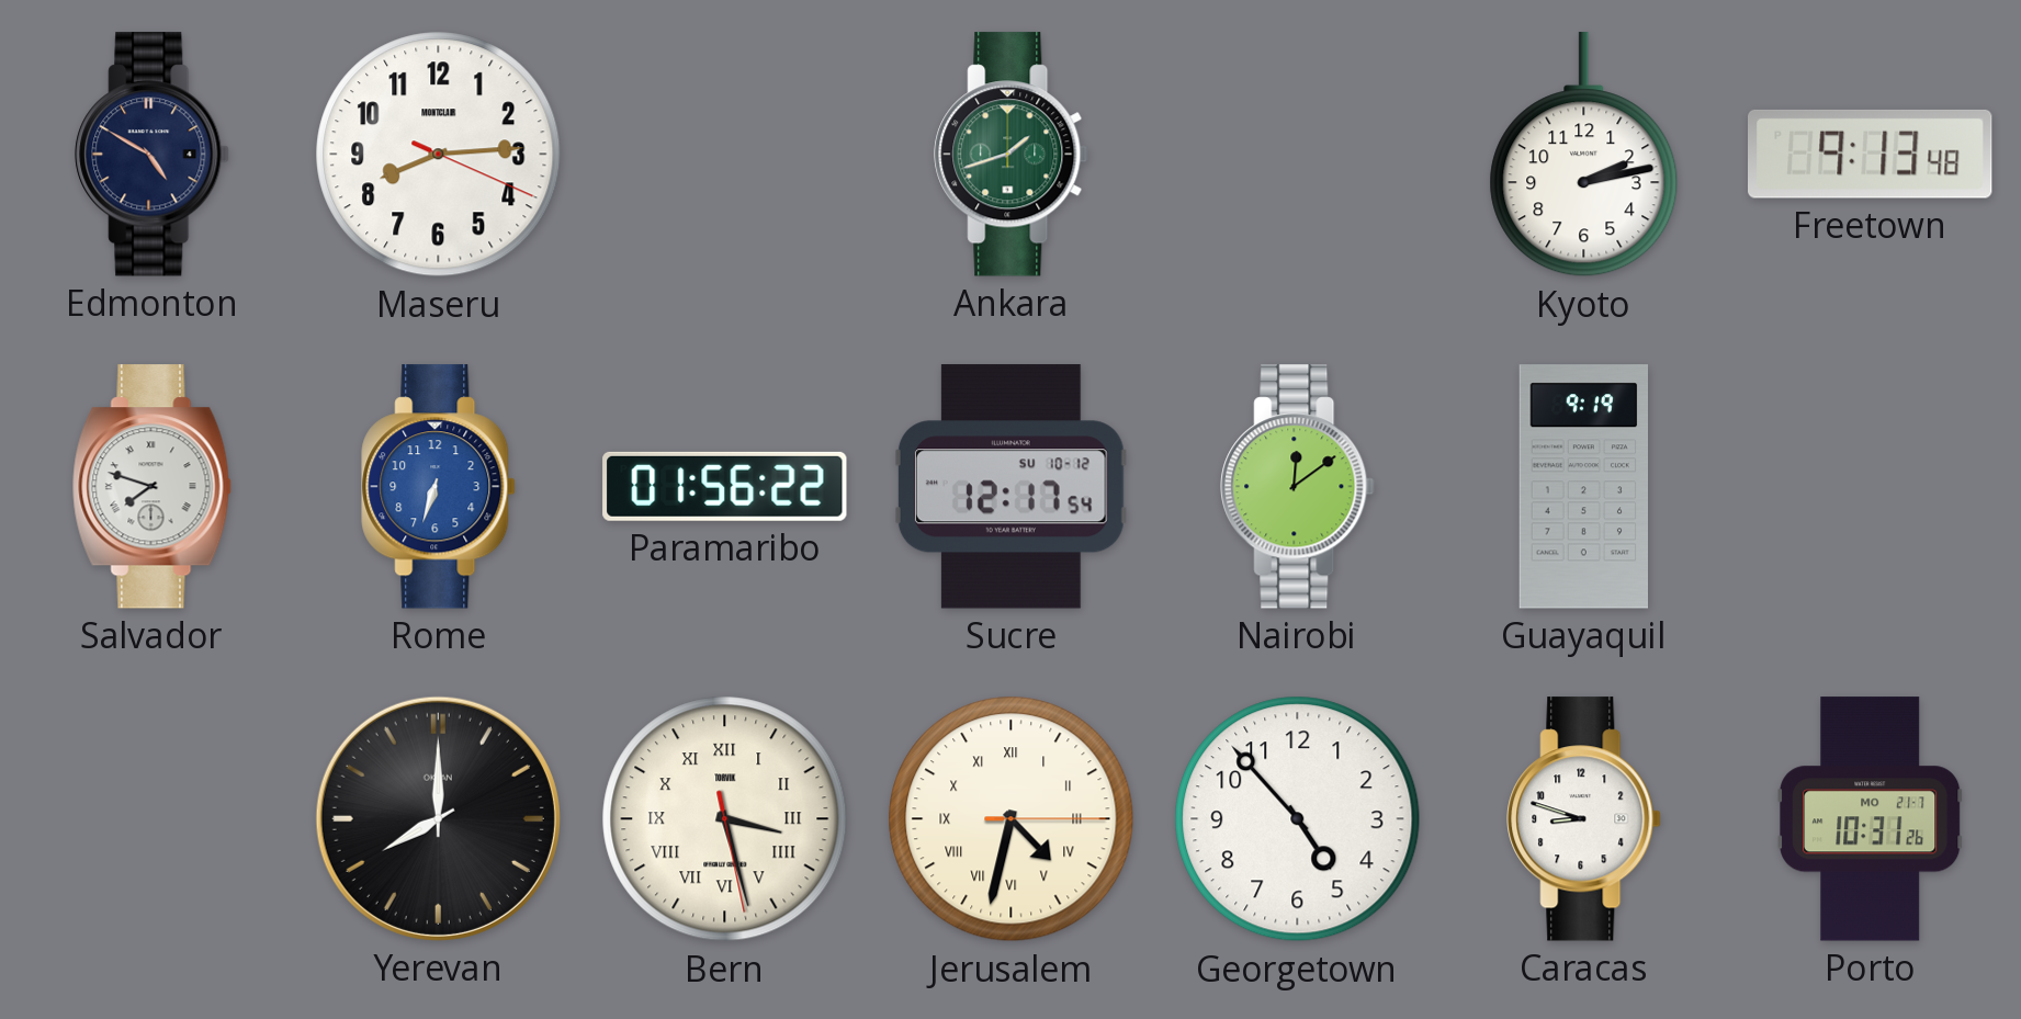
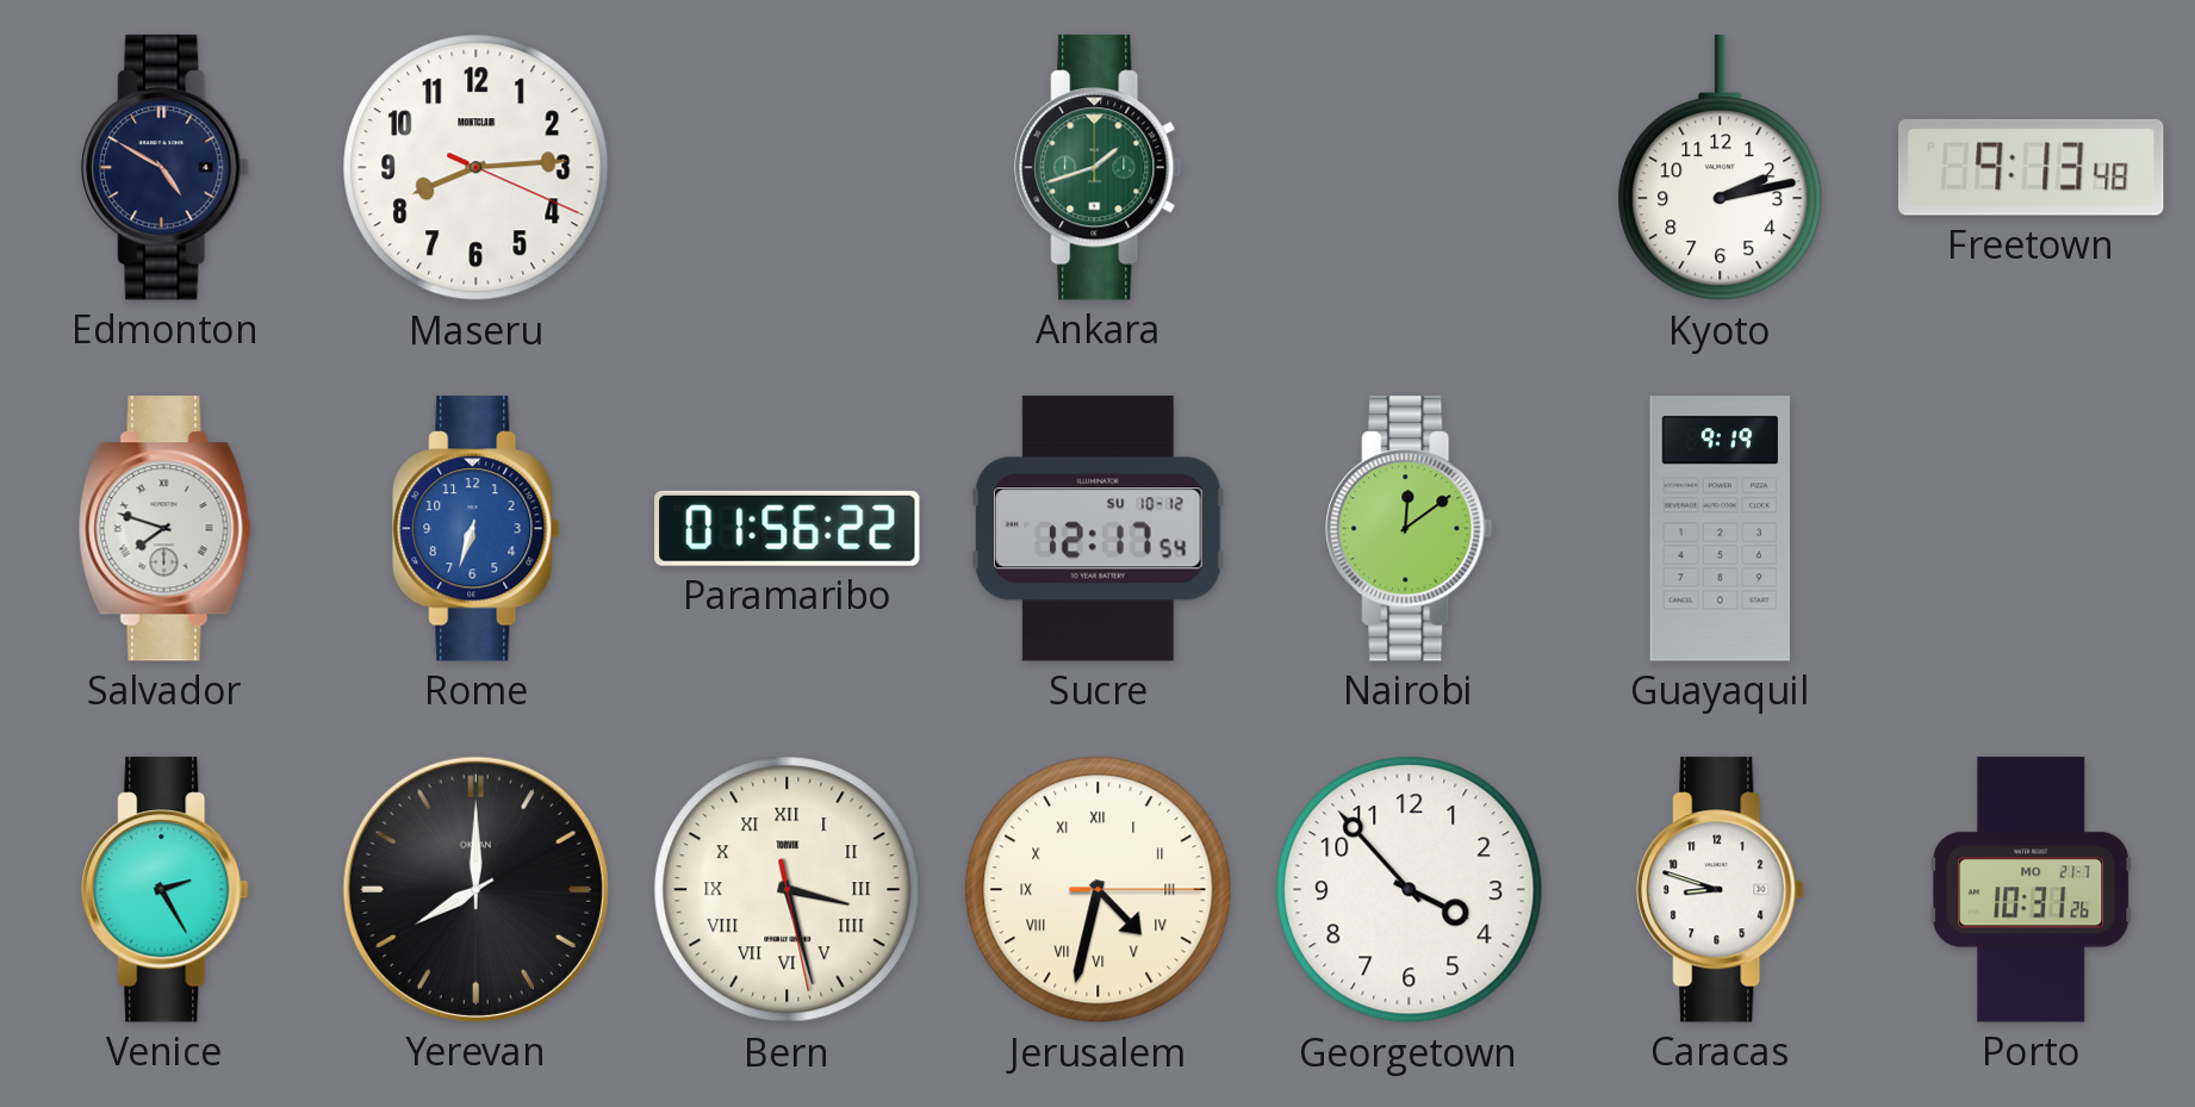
Venice: none -> 2:25
Georgetown: 4:53 -> 3:53
